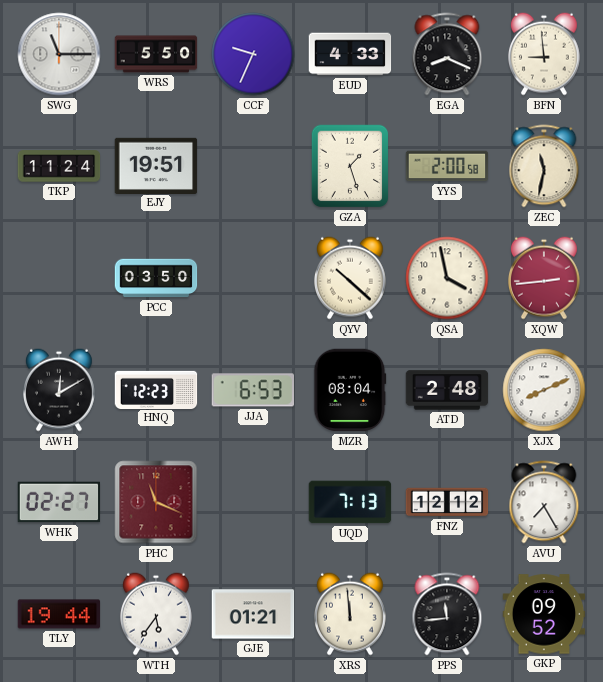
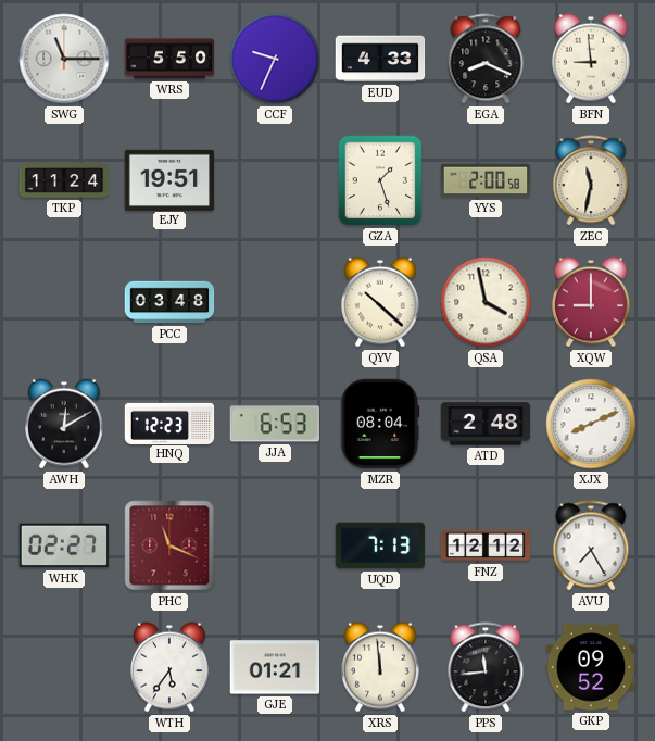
PCC: 03:50 -> 03:48
XQW: 2:44 -> 9:00
TLY: 19:44 -> none
